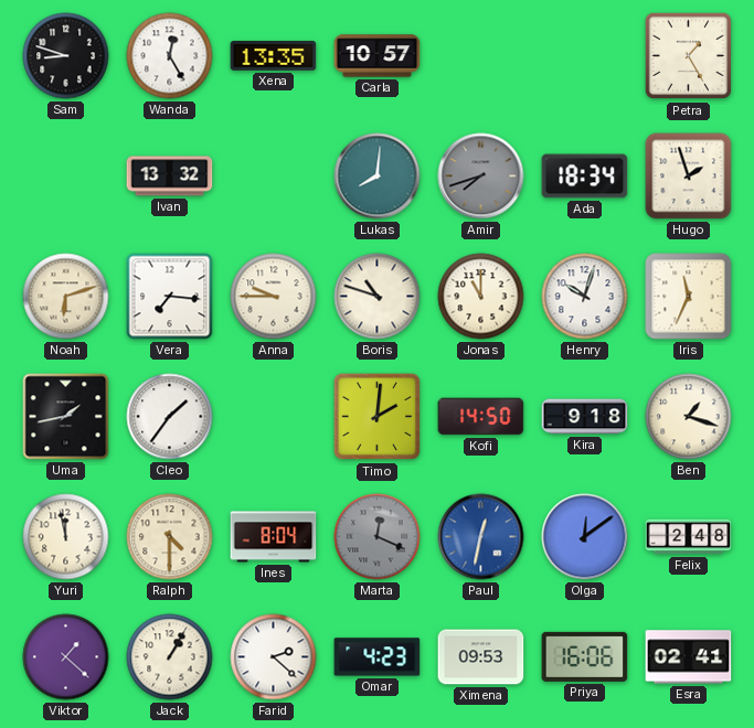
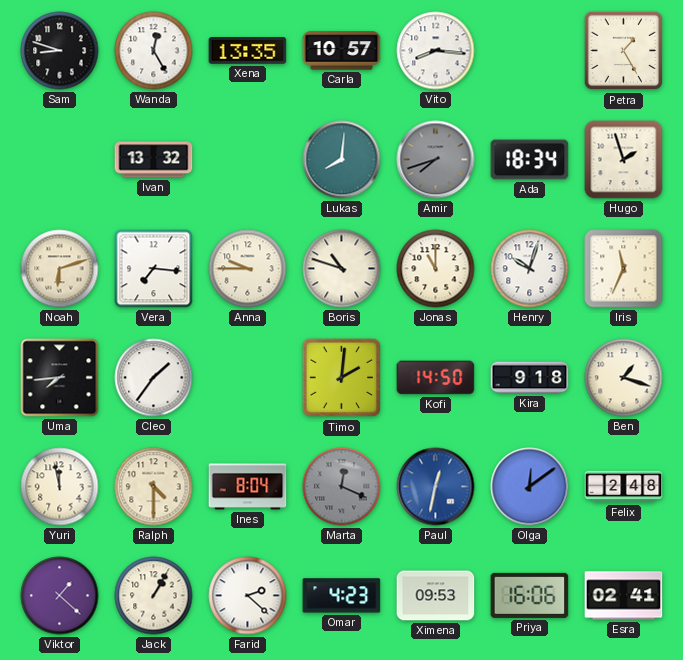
Vito: none -> 8:16
Uma: 1:43 -> 7:44
